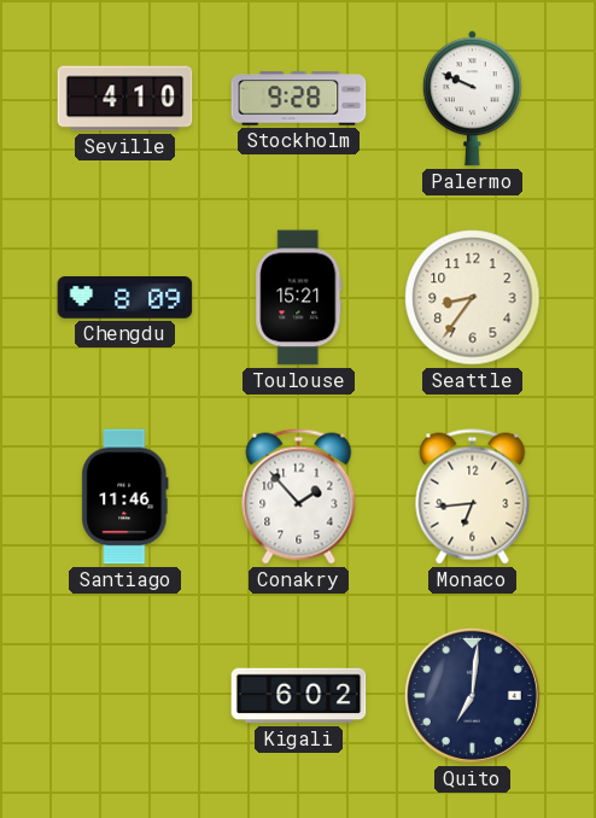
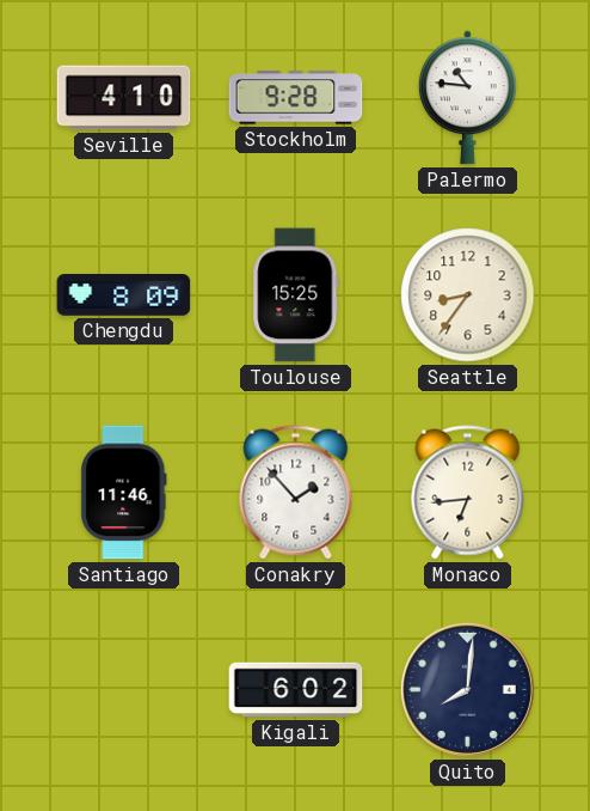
Palermo: 9:49 -> 10:46
Toulouse: 15:21 -> 15:25
Quito: 7:01 -> 8:01
